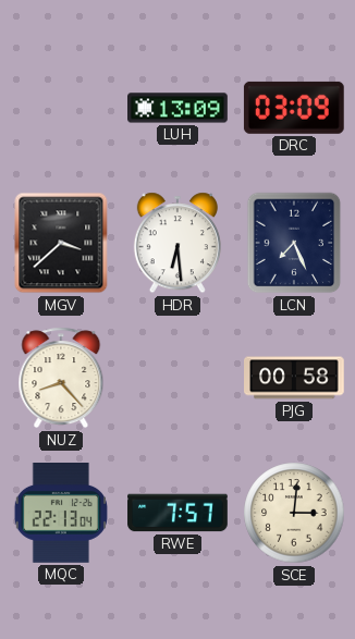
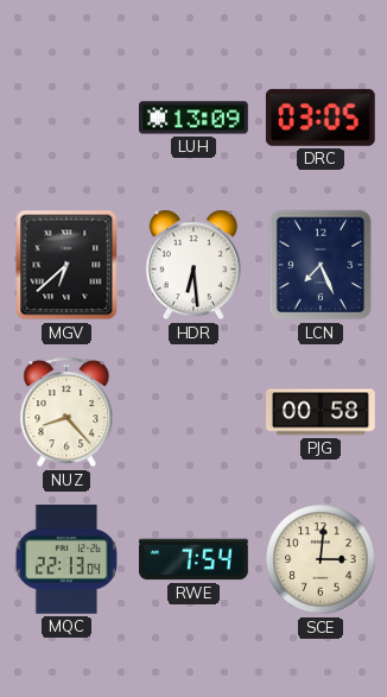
DRC: 03:09 -> 03:05
MGV: 3:38 -> 6:38
RWE: 7:57 -> 7:54
